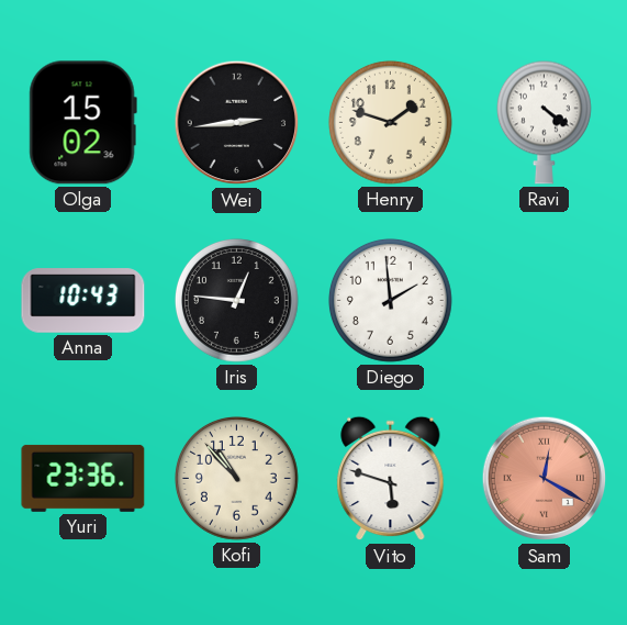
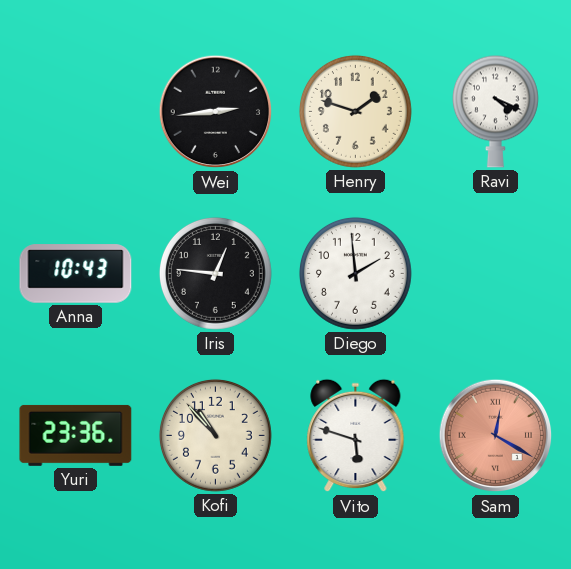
Olga: 15:02 -> none
Ravi: 4:21 -> 4:19
